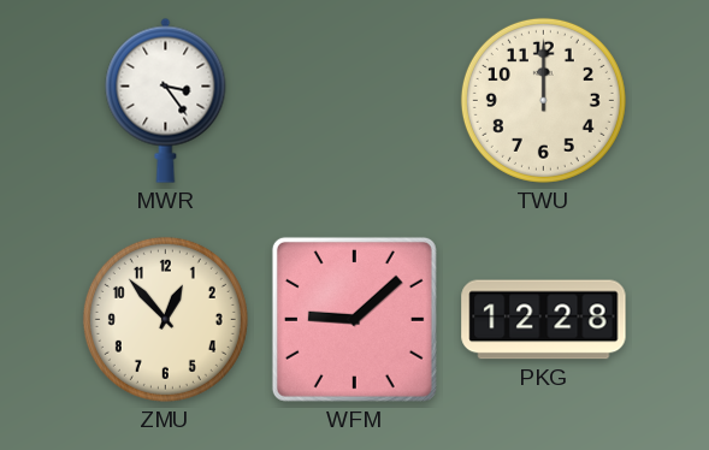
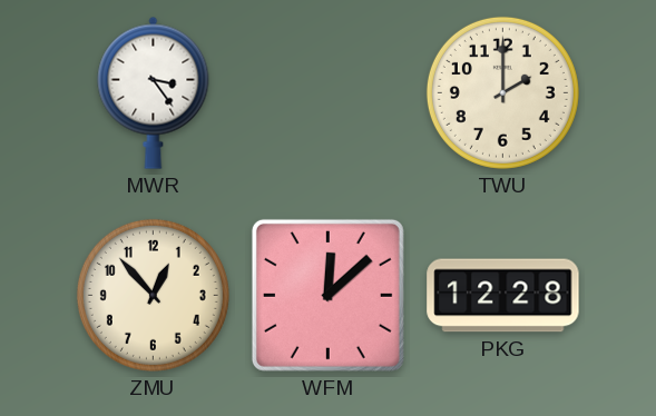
TWU: 12:00 -> 2:00
WFM: 9:08 -> 12:08
